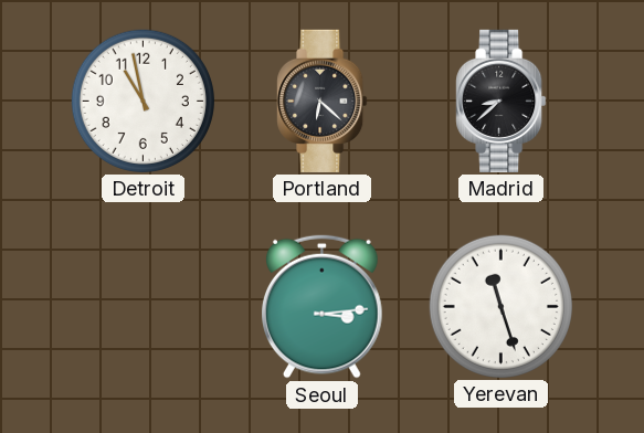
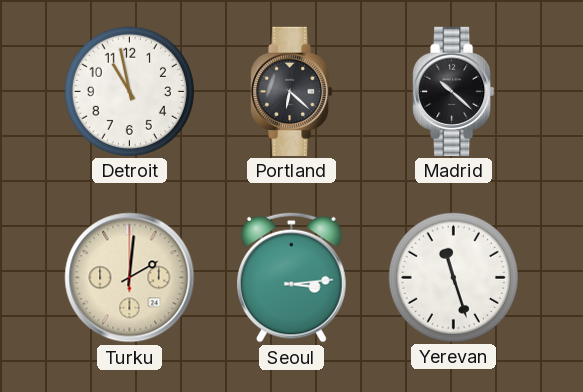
Madrid: 8:38 -> 10:22
Turku: none -> 2:01
